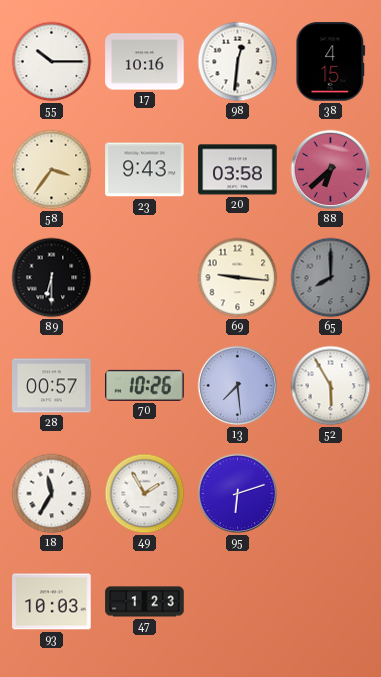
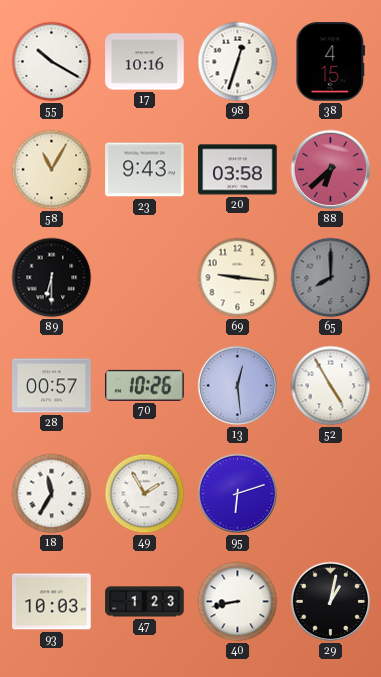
55: 10:15 -> 10:20
98: 12:31 -> 12:33
58: 3:36 -> 11:05
13: 7:29 -> 12:29
52: 5:55 -> 4:55
40: none -> 8:43
29: none -> 1:02
